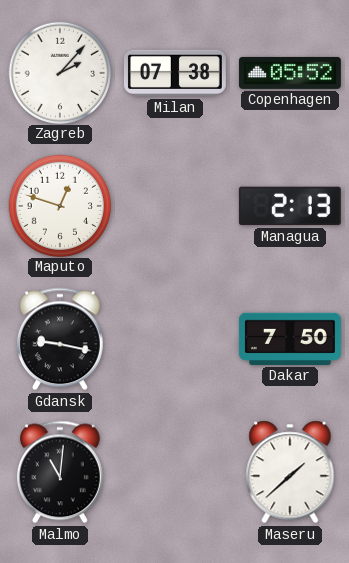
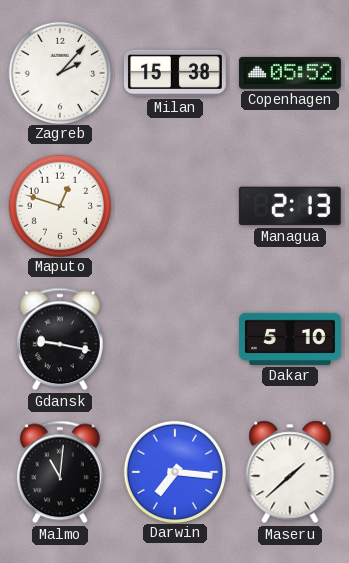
Milan: 07:38 -> 15:38
Dakar: 7:50 -> 5:10
Darwin: none -> 7:16
